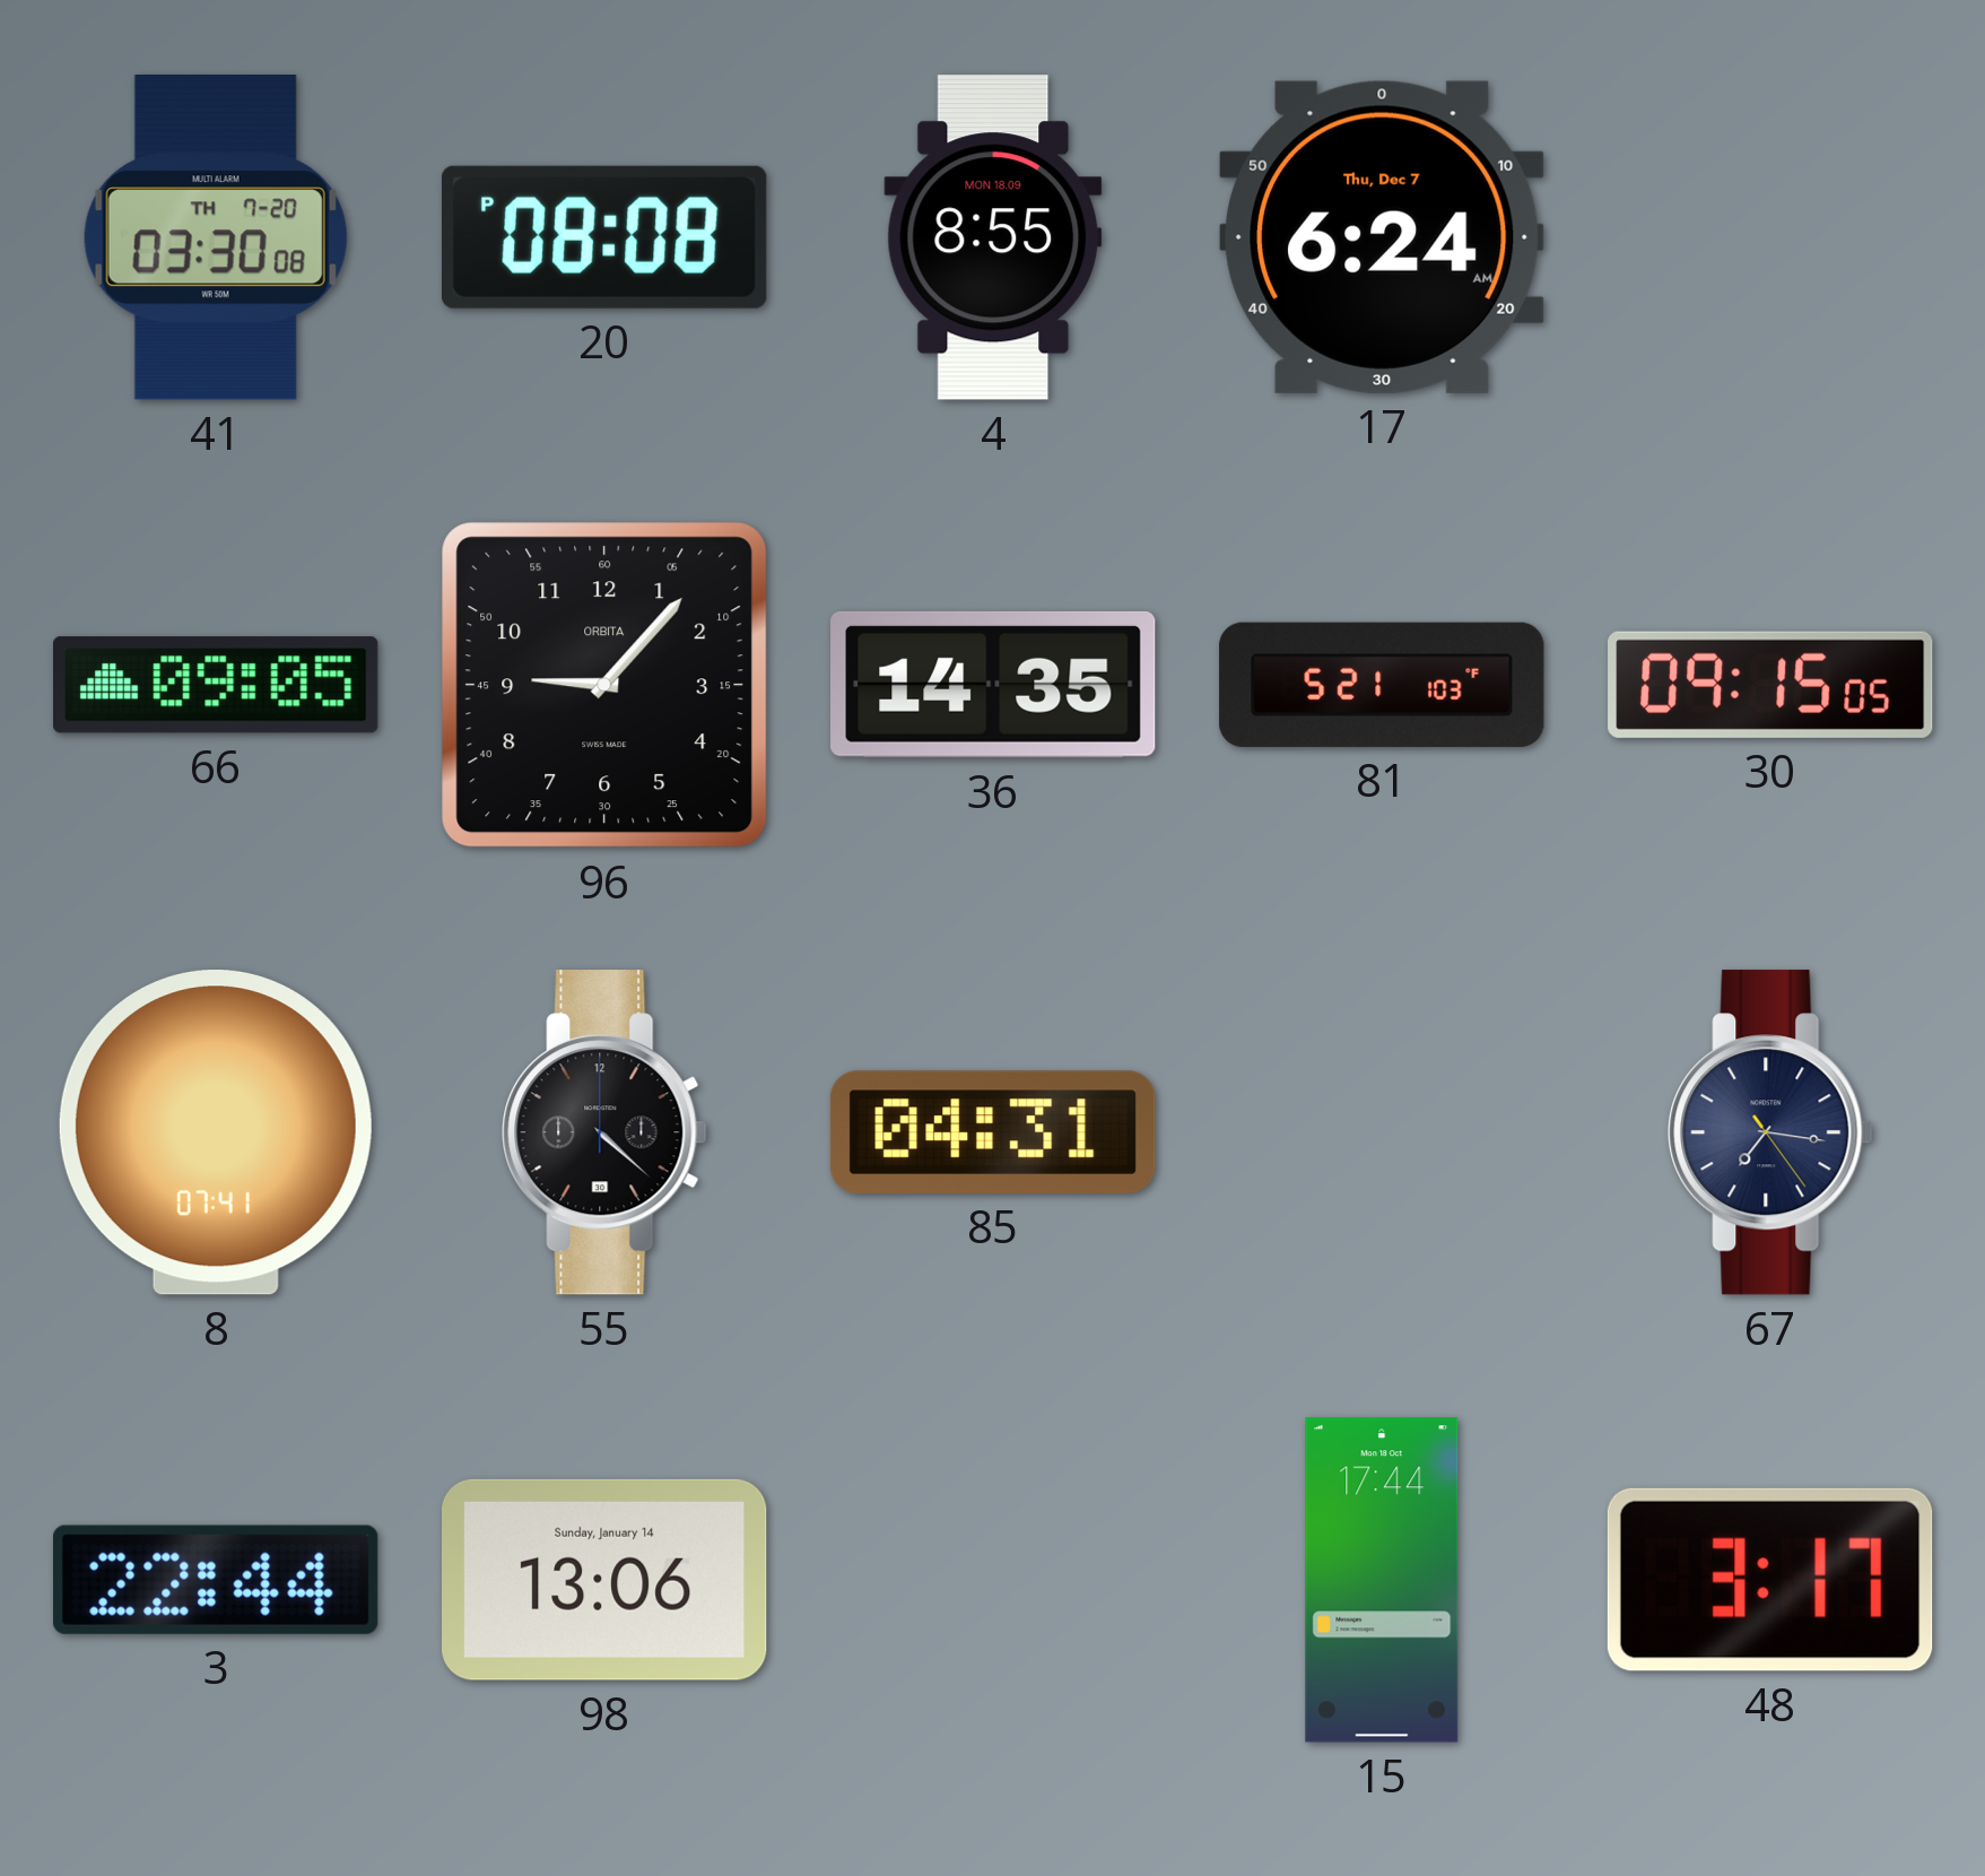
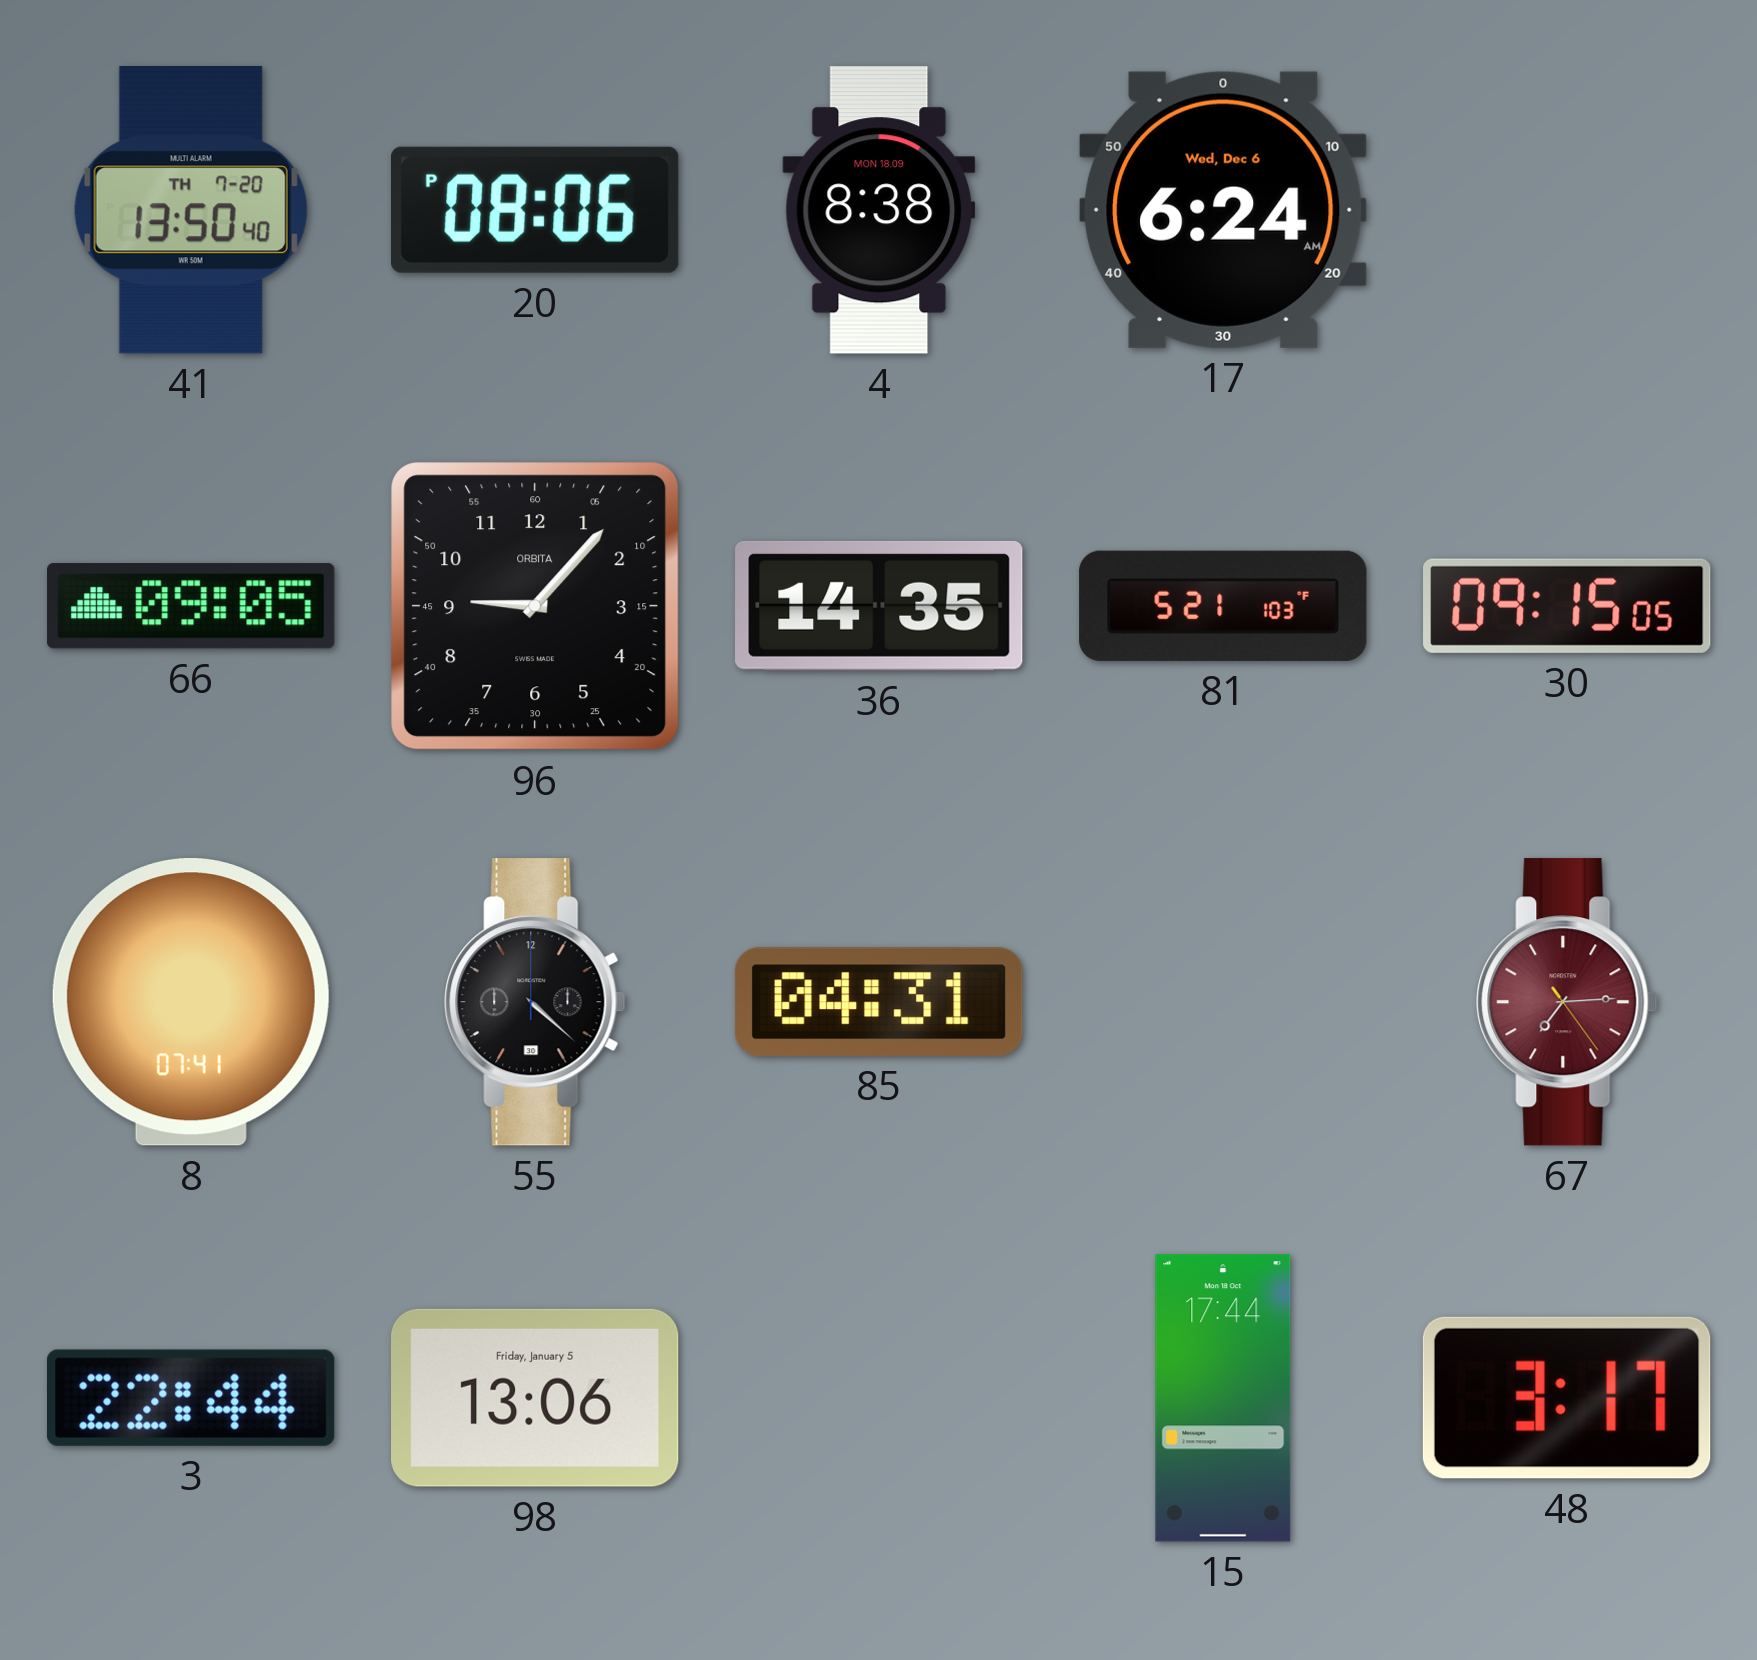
41: 03:30 -> 13:50
20: 08:08 -> 08:06
4: 8:55 -> 8:38
17 date: Thu, Dec 7 -> Wed, Dec 6
67: 7:16 -> 7:14
67 dial: navy -> burgundy
98 date: Sunday, January 14 -> Friday, January 5
